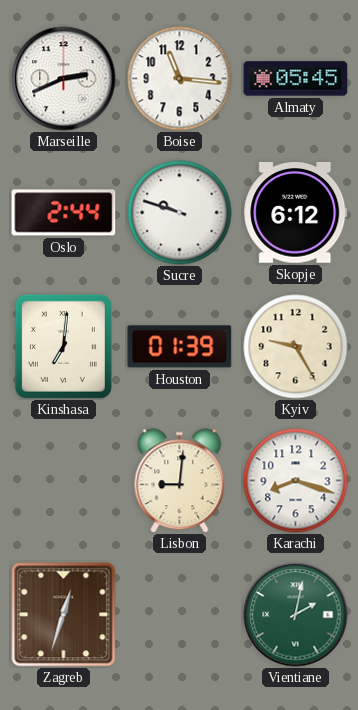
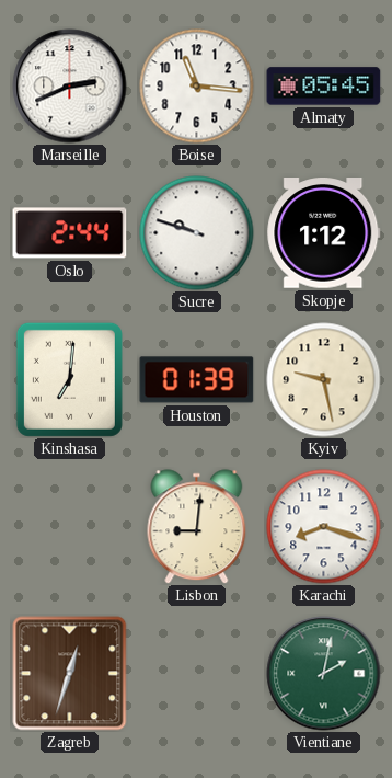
Skopje: 6:12 -> 1:12
Kyiv: 9:25 -> 9:28
